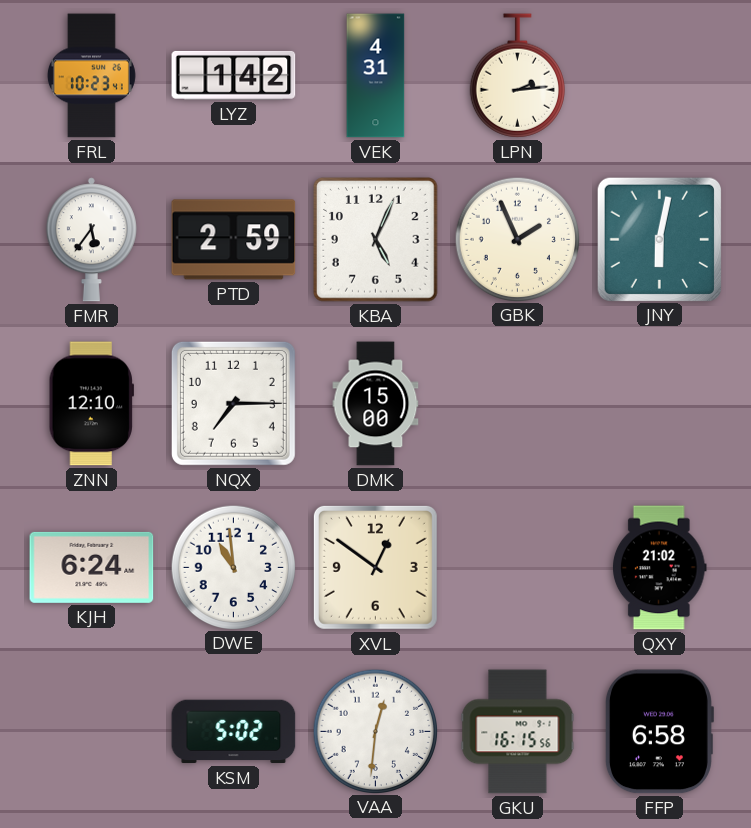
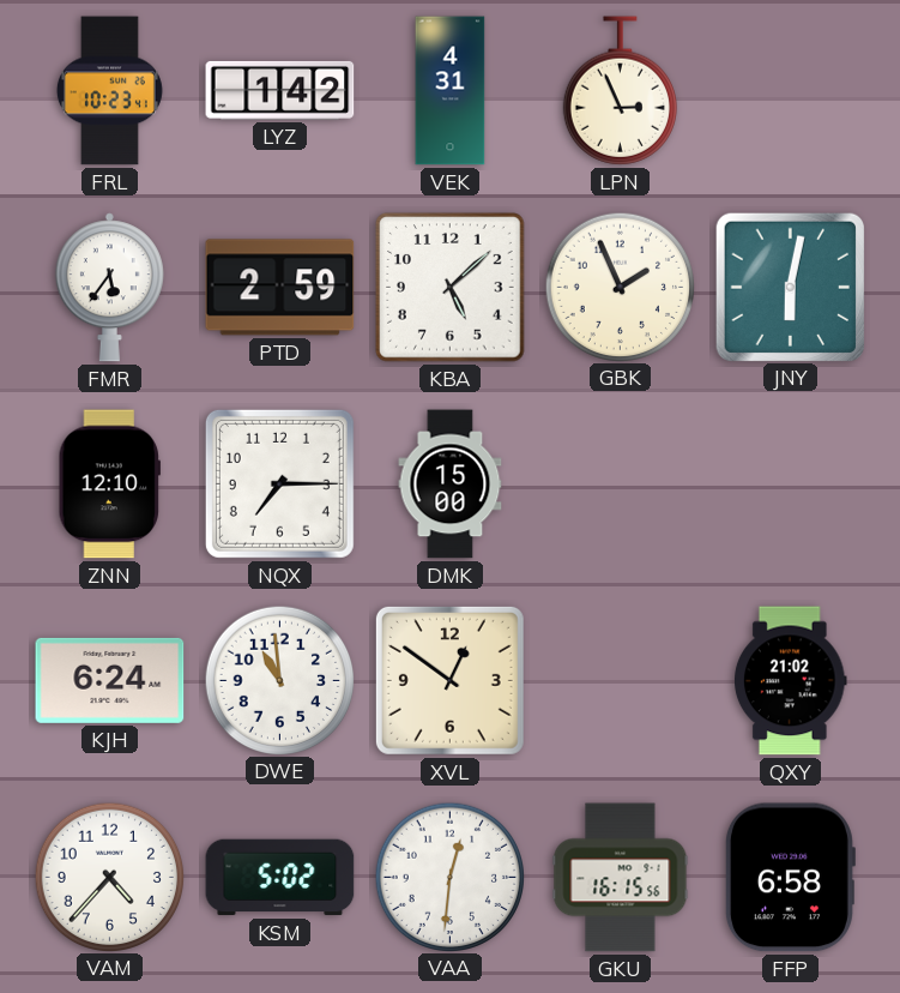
LPN: 2:14 -> 2:56
KBA: 5:04 -> 5:08
VAM: none -> 4:37
